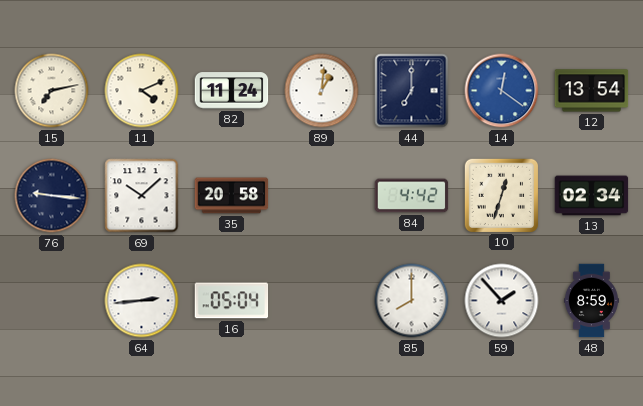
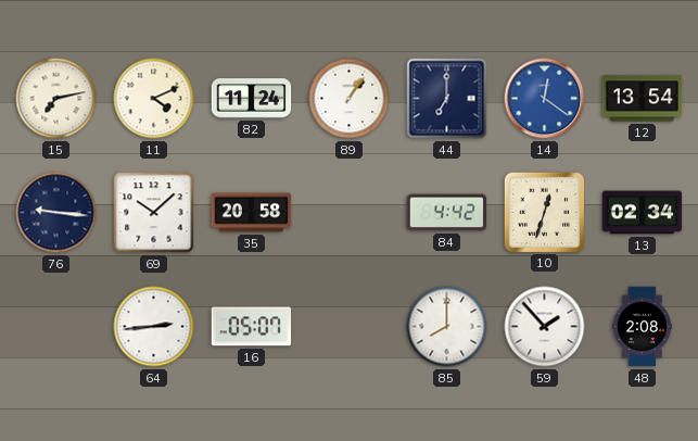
89: 1:01 -> 1:06
16: 05:04 -> 05:07
48: 8:59 -> 2:08
